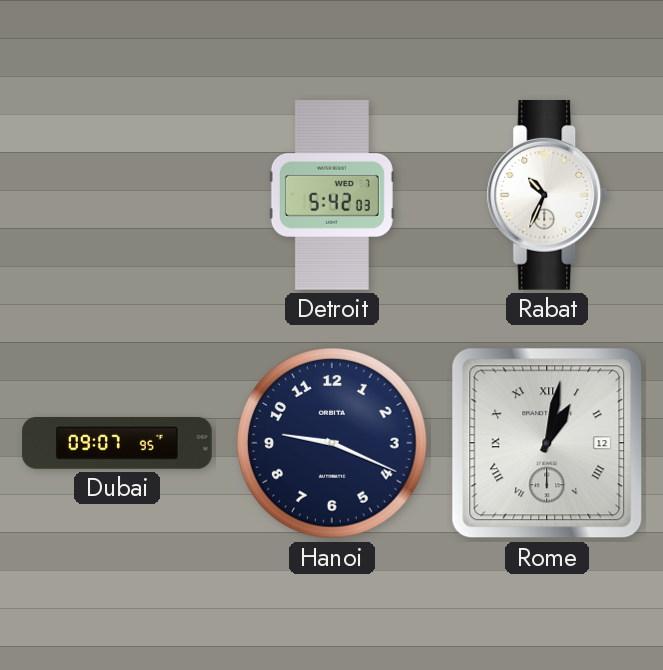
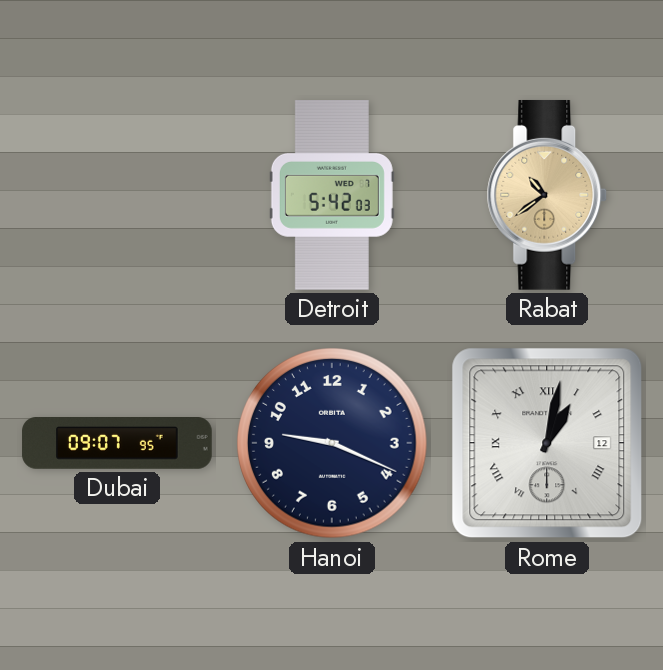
Rabat: 10:34 -> 10:39
Rabat dial: white -> champagne
